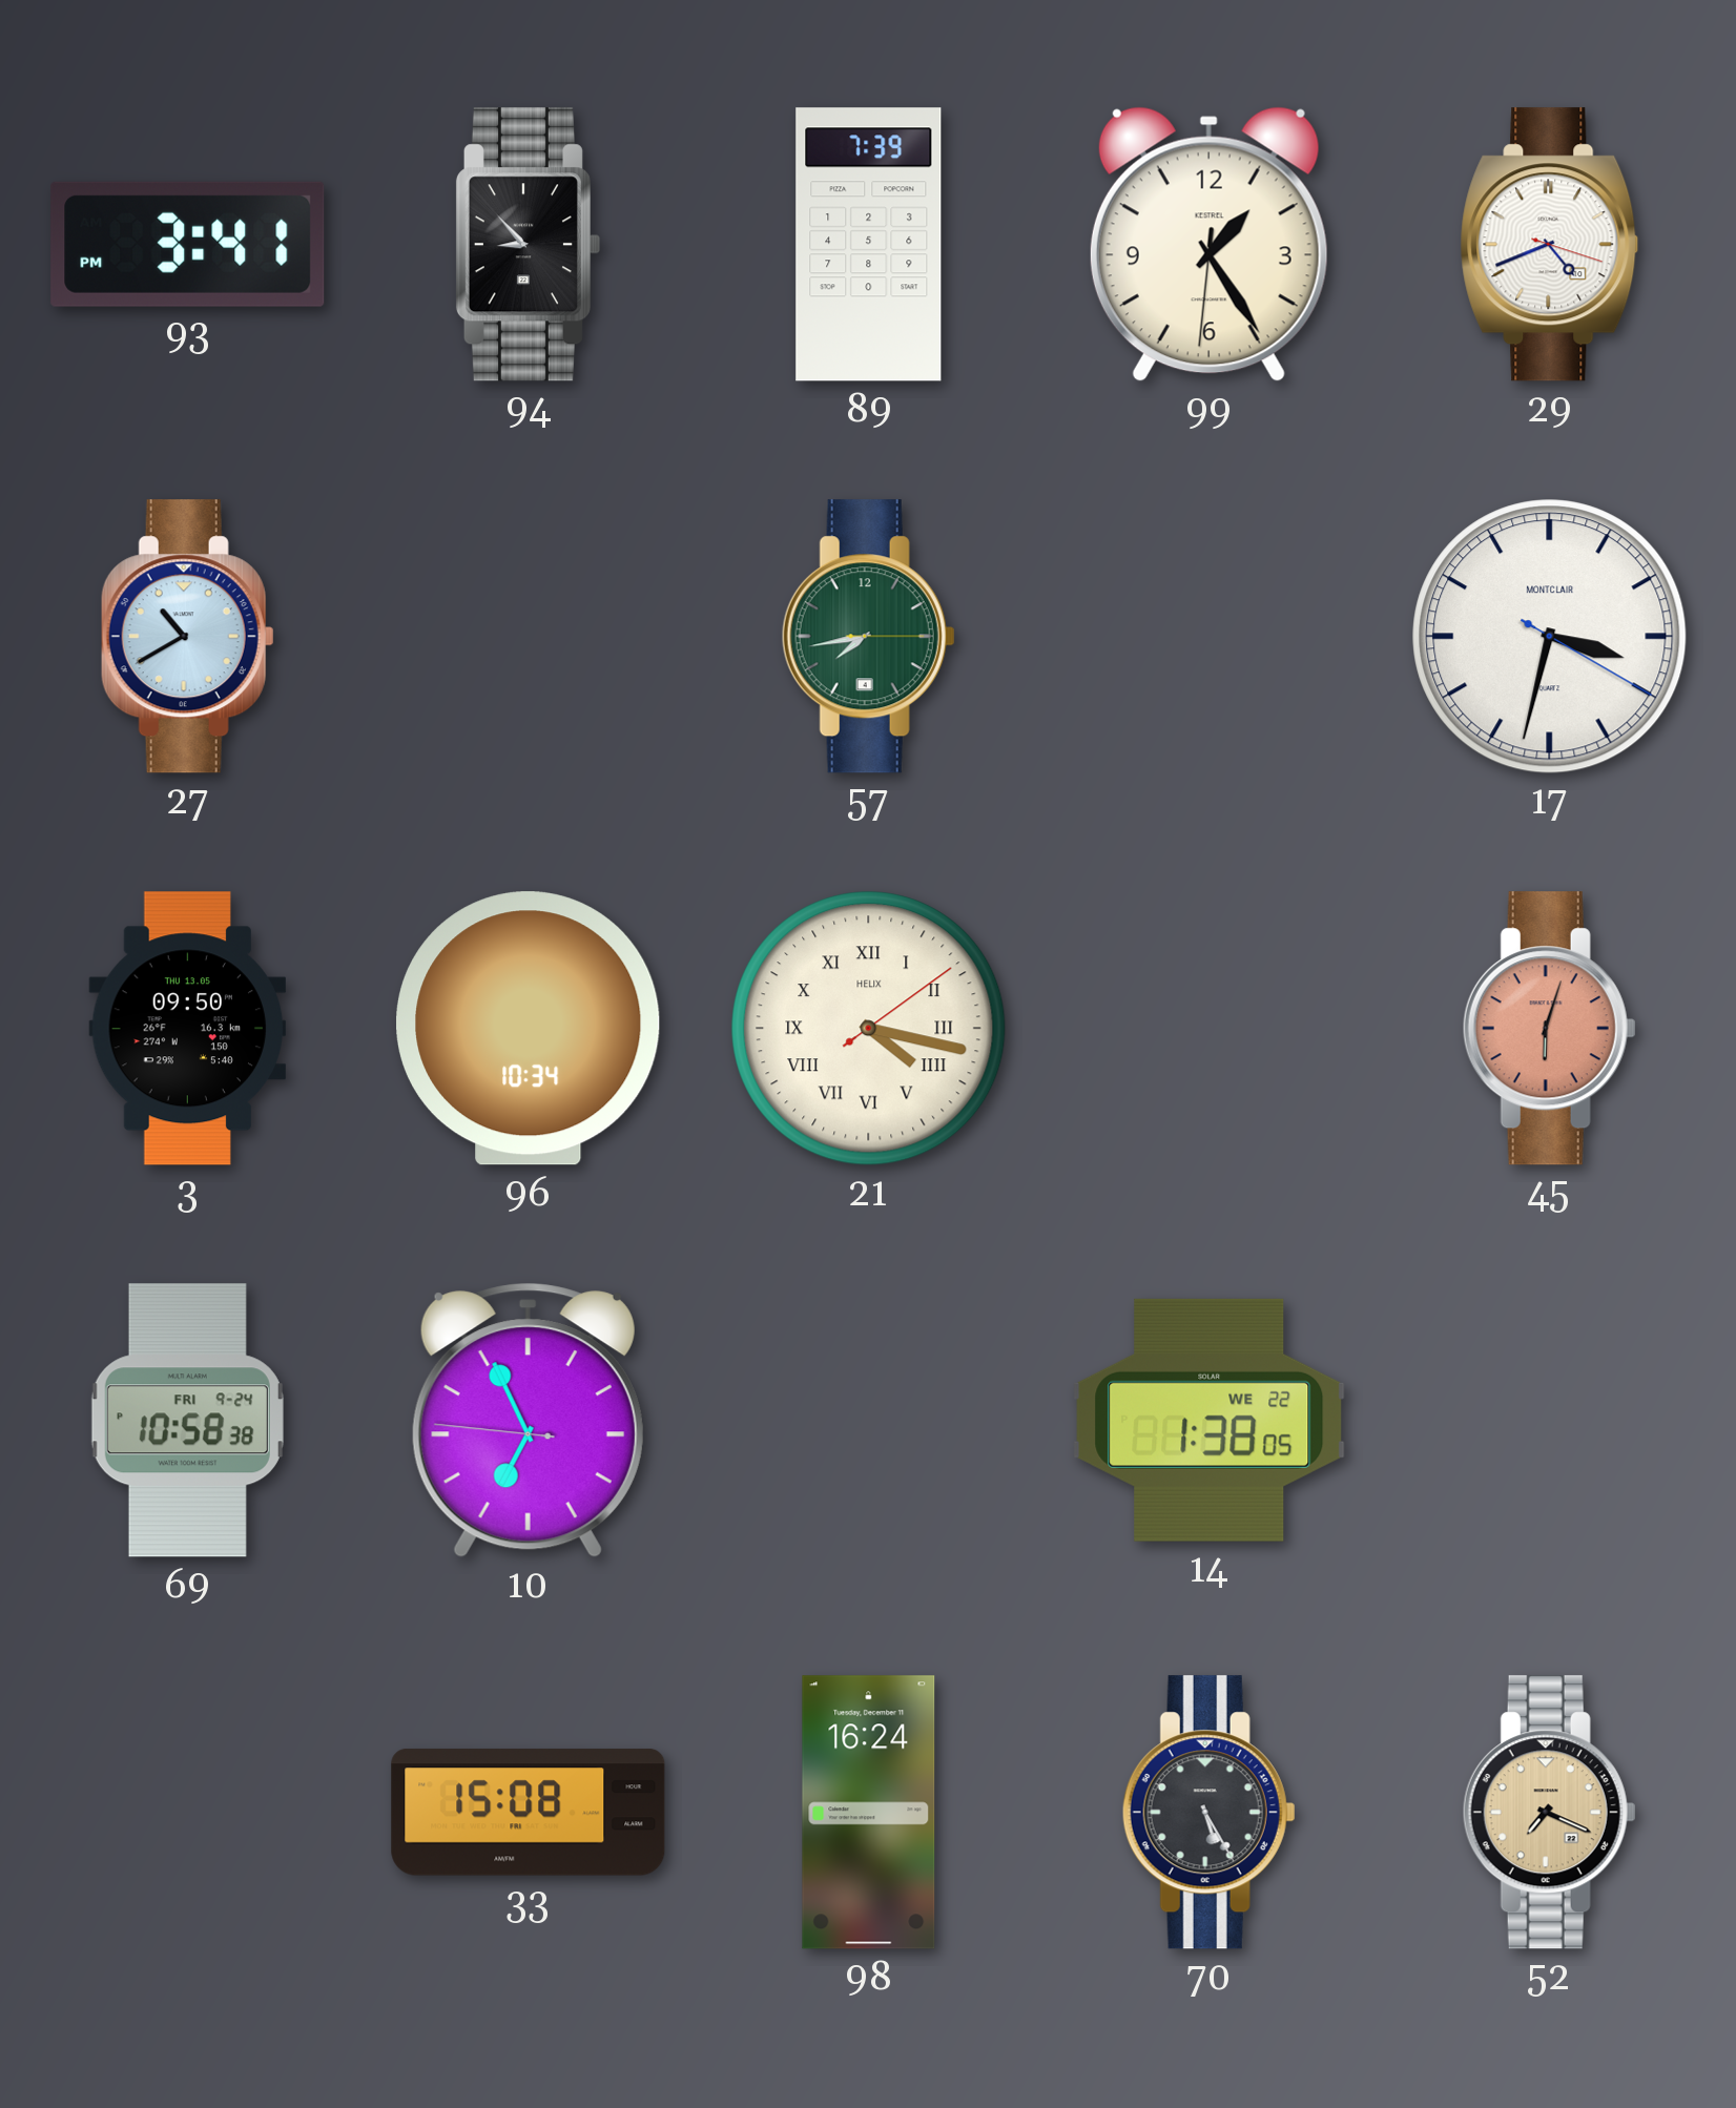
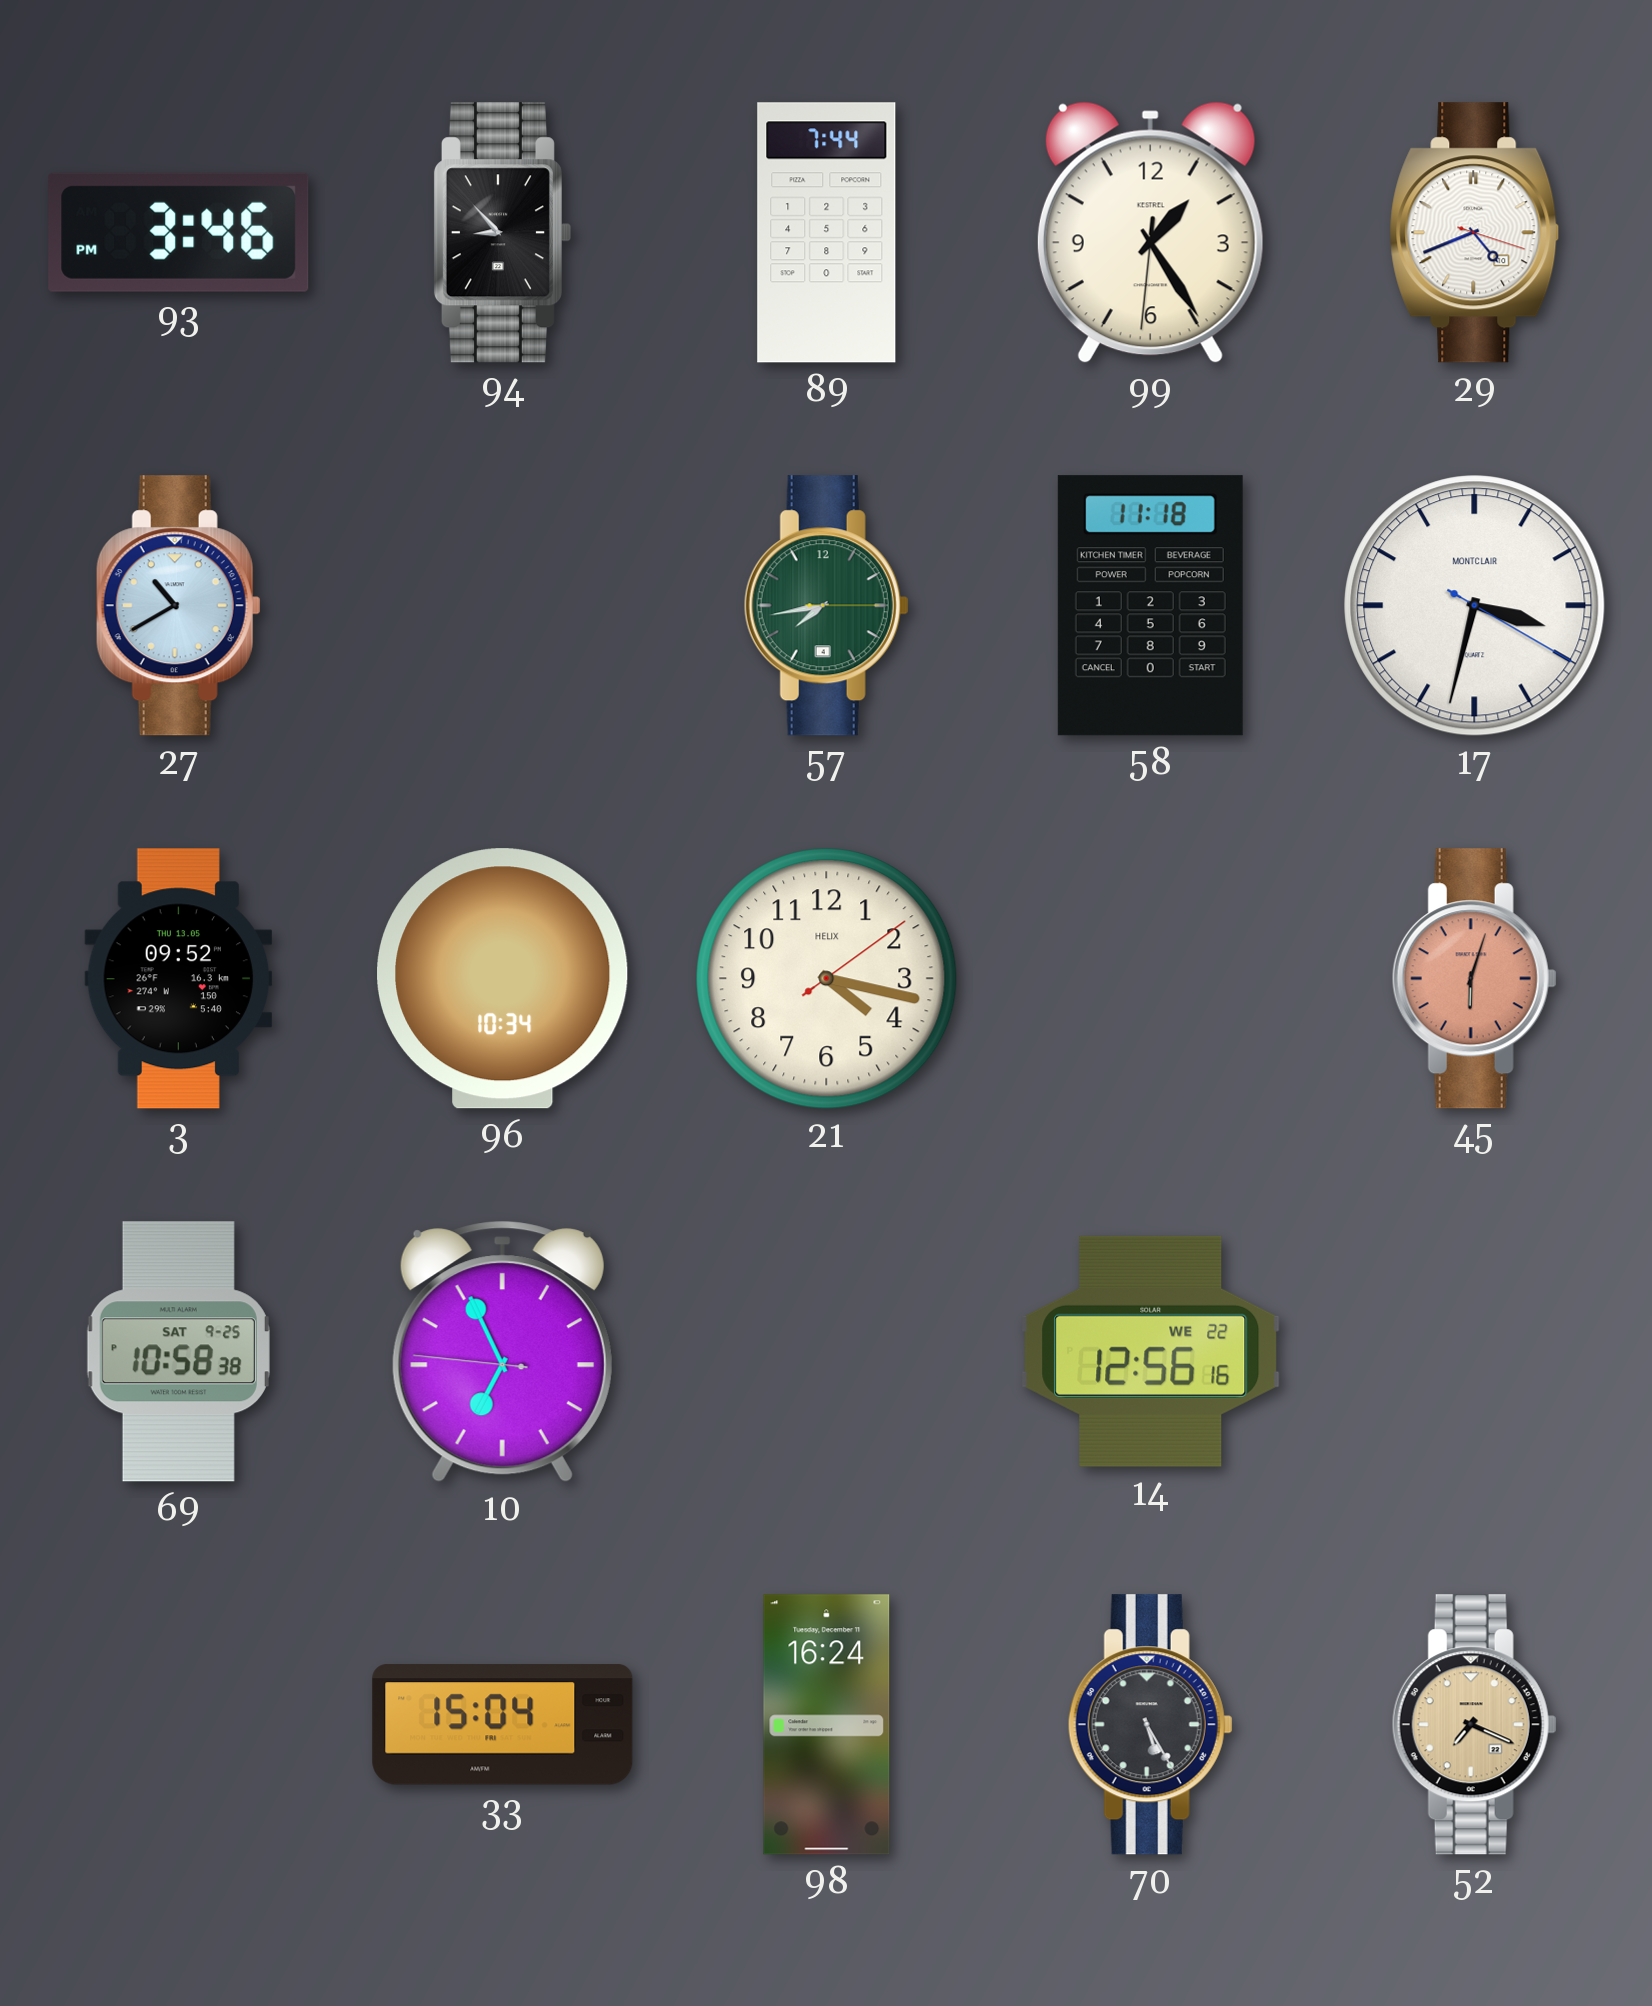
93: 3:41 -> 3:46
89: 7:39 -> 7:44
58: none -> 11:18
3: 09:50 -> 09:52
21 numerals: Roman -> Arabic
69 date: FRI 9-24 -> SAT 9-25
14: 1:38 -> 12:56
33: 15:08 -> 15:04
